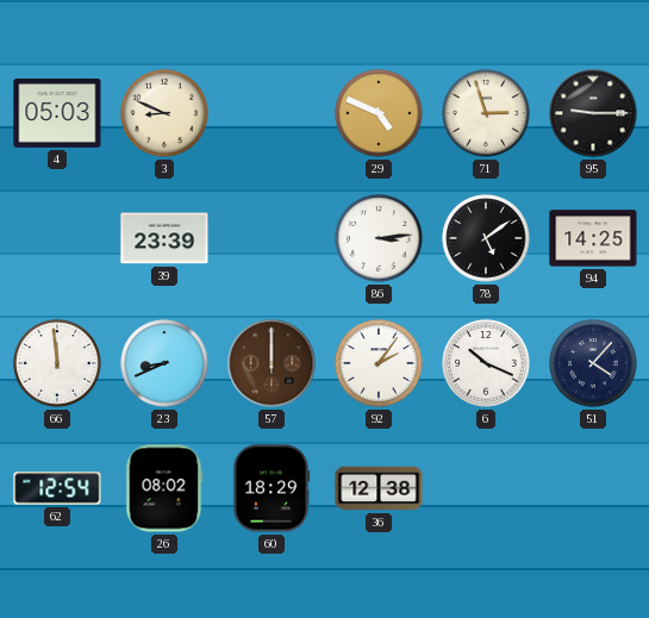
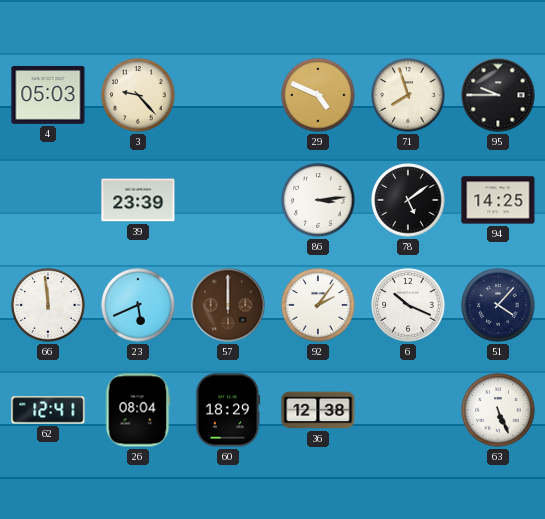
3: 8:49 -> 9:23
71: 2:57 -> 7:57
95: 9:15 -> 9:45
23: 8:41 -> 5:41
62: 12:54 -> 12:41
26: 08:02 -> 08:04
63: none -> 5:26
